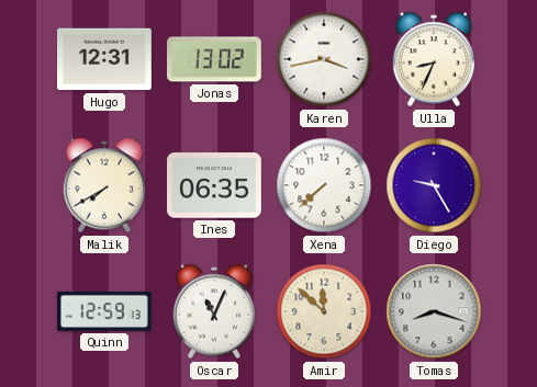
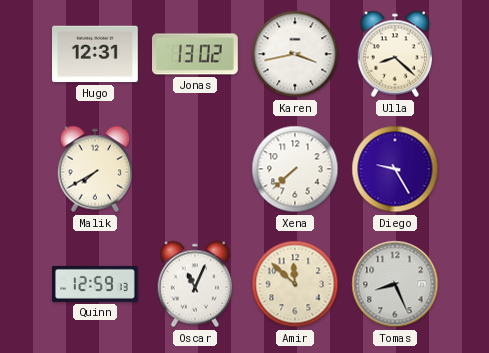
Ulla: 8:34 -> 8:22
Ines: 06:35 -> none
Tomas: 8:18 -> 8:26
